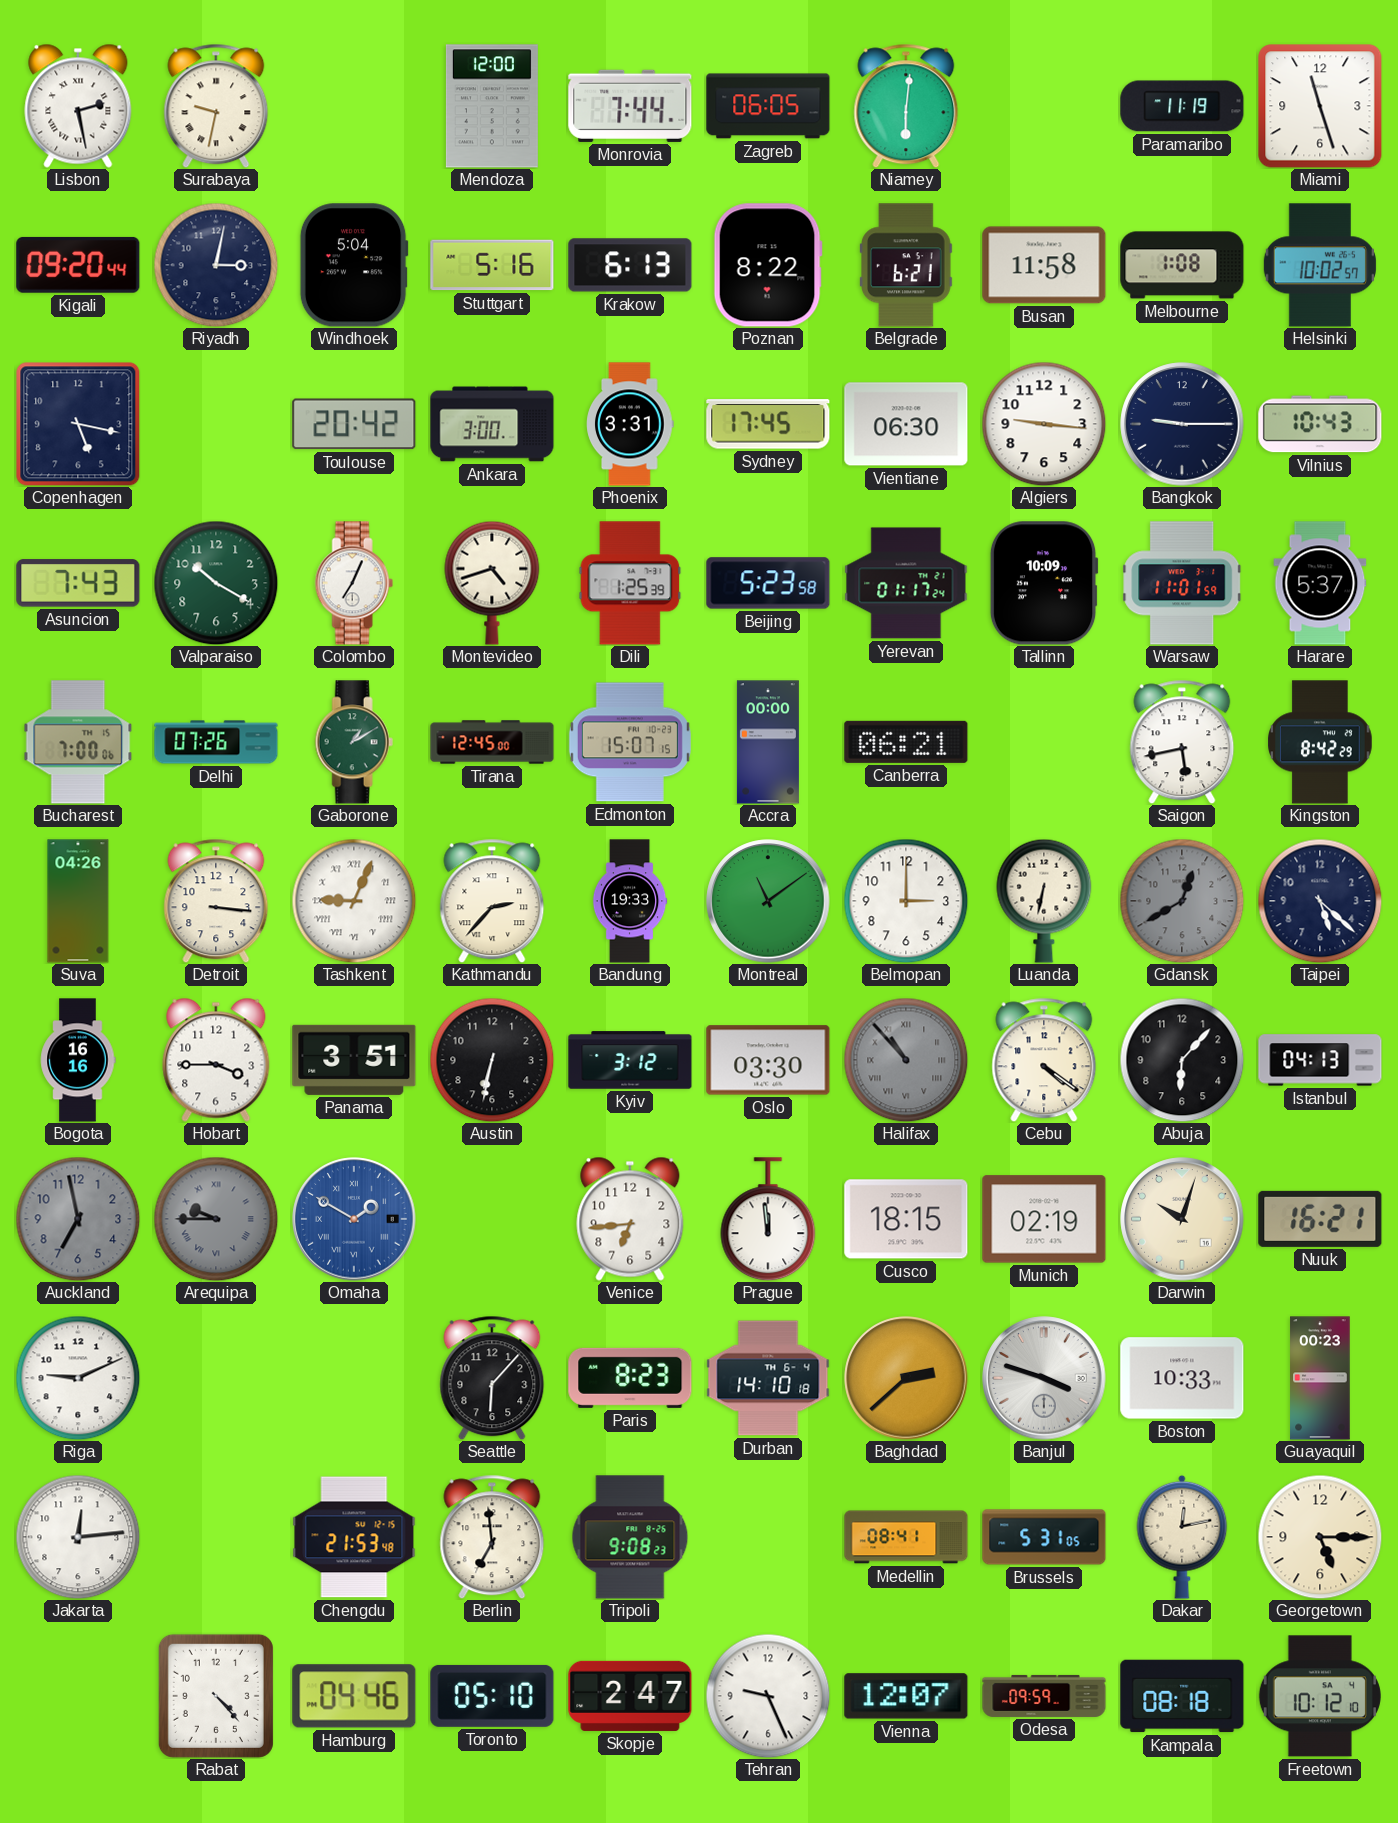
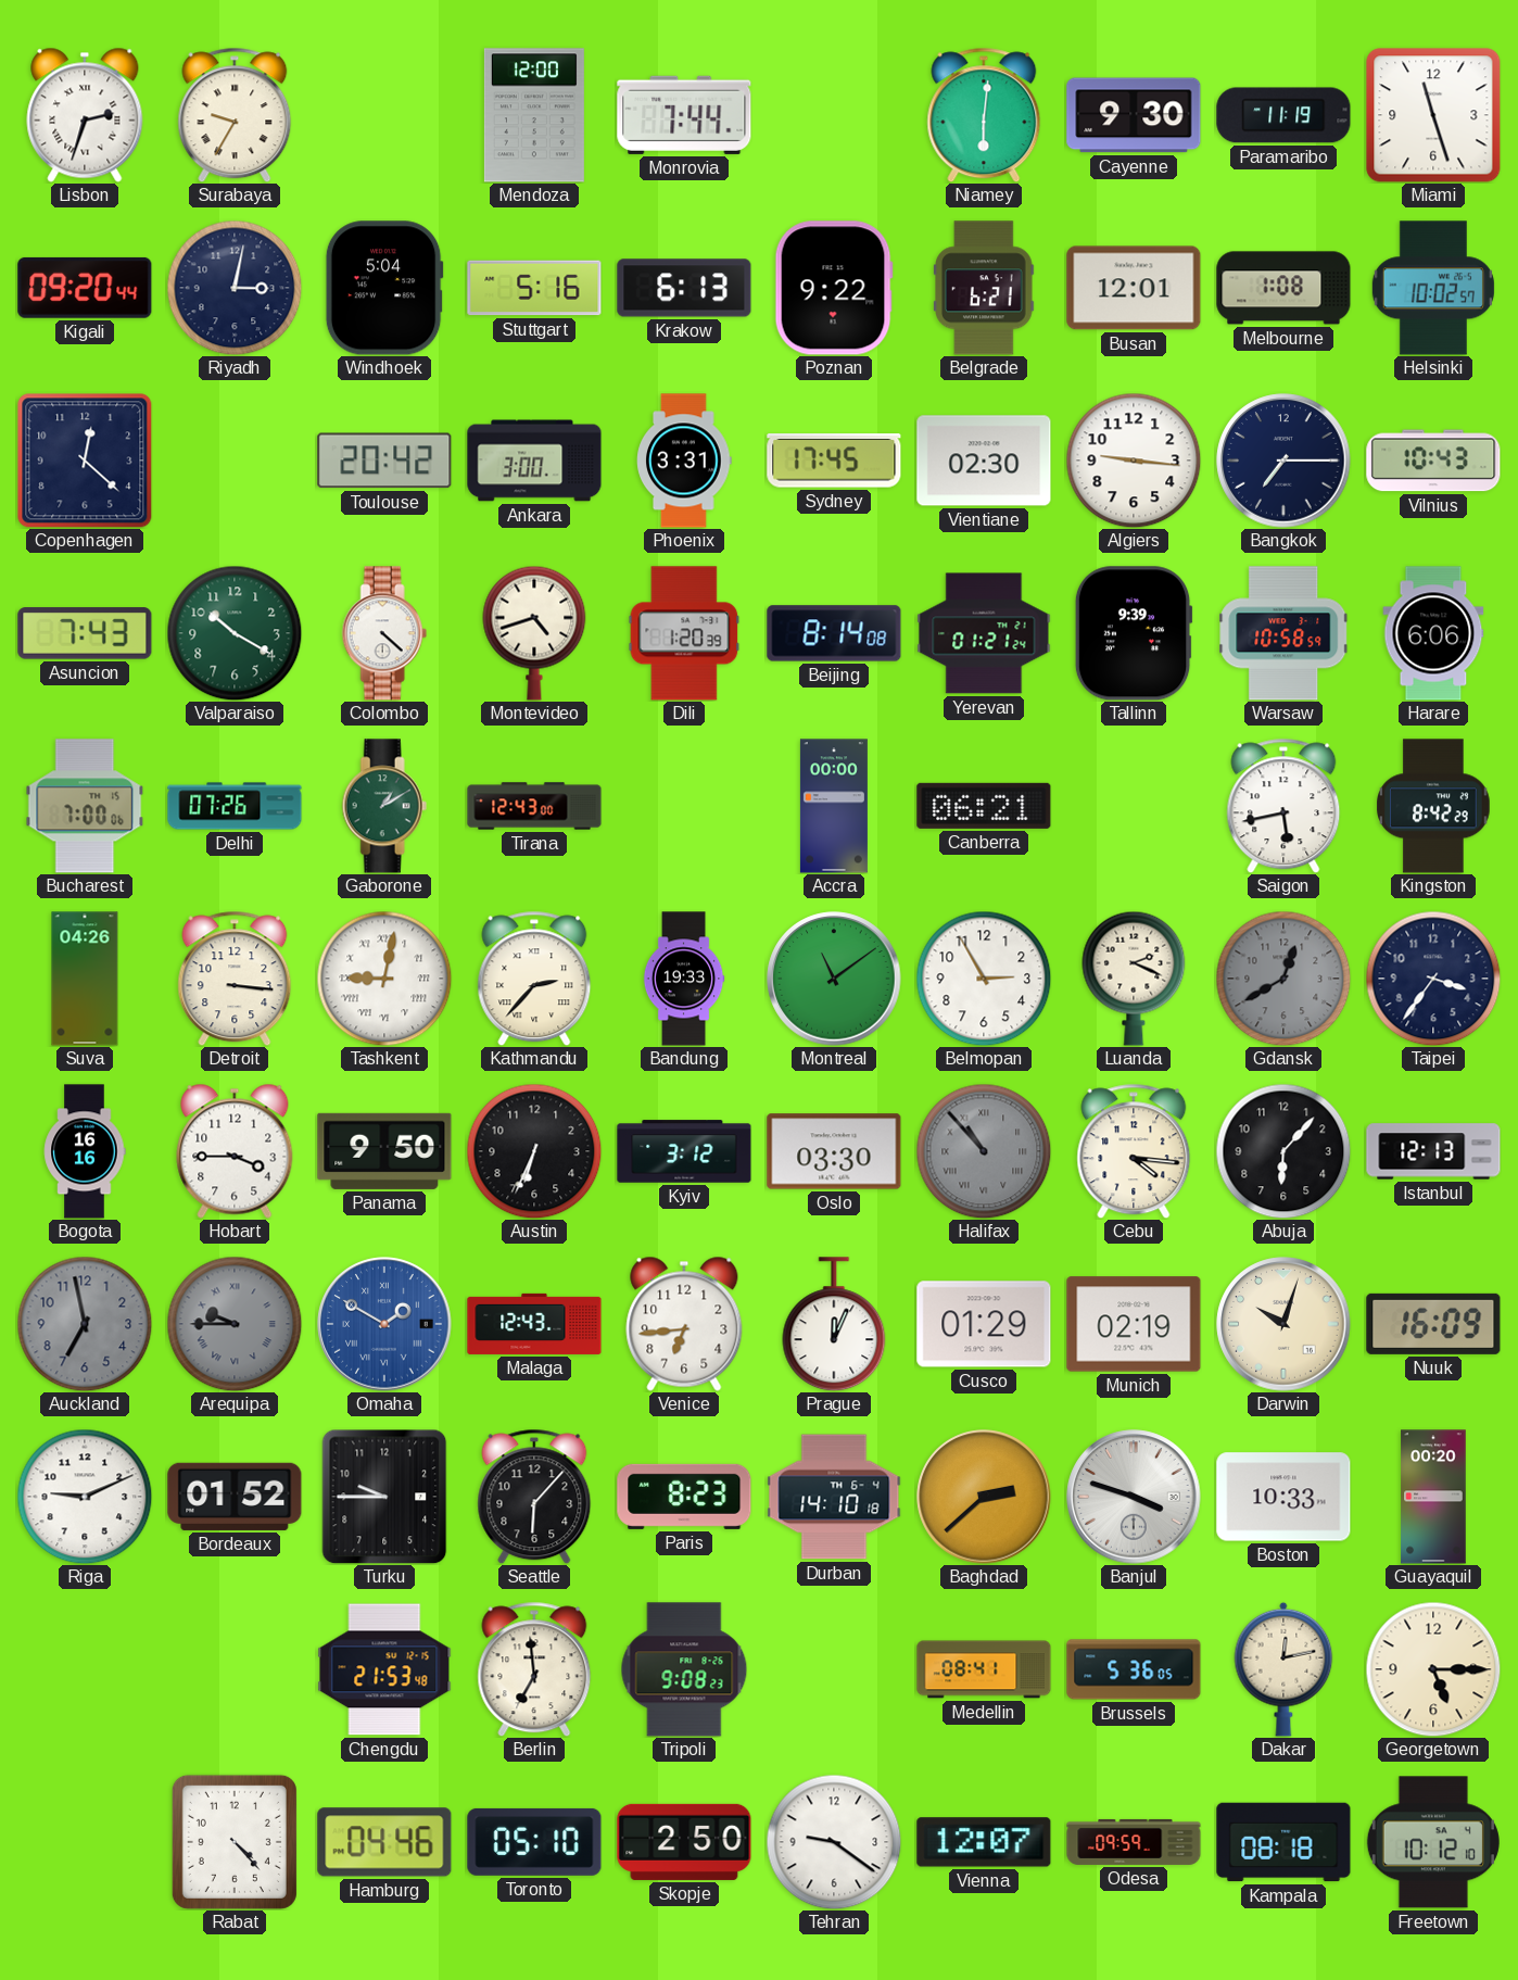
Lisbon: 2:28 -> 2:33
Surabaya: 9:32 -> 9:35
Zagreb: 06:05 -> none
Cayenne: none -> 9:30
Poznan: 8:22 -> 9:22
Busan: 11:58 -> 12:01
Copenhagen: 5:17 -> 12:22
Vientiane: 06:30 -> 02:30
Bangkok: 9:15 -> 7:15
Colombo: 7:04 -> 4:22
Dili: 1:25 -> 1:20
Beijing: 5:23 -> 8:14
Yerevan: 01:17 -> 01:21
Tallinn: 10:09 -> 9:39
Warsaw: 11:01 -> 10:58
Harare: 5:37 -> 6:06
Tirana: 12:45 -> 12:43
Edmonton: 15:07 -> none
Tashkent: 9:04 -> 9:02
Belmopan: 3:00 -> 2:55
Luanda: 6:32 -> 2:19
Taipei: 5:22 -> 3:36
Panama: 3:51 -> 9:50
Austin: 6:32 -> 6:34
Cebu: 4:21 -> 4:16
Istanbul: 04:13 -> 12:13
Malaga: none -> 12:43
Prague: 11:59 -> 12:04
Cusco: 18:15 -> 01:29
Nuuk: 16:21 -> 16:09
Bordeaux: none -> 01:52
Turku: none -> 9:45
Guayaquil: 00:23 -> 00:20
Jakarta: 12:14 -> none
Brussels: 5:31 -> 5:36
Skopje: 2:47 -> 2:50
Tehran: 9:26 -> 9:21
